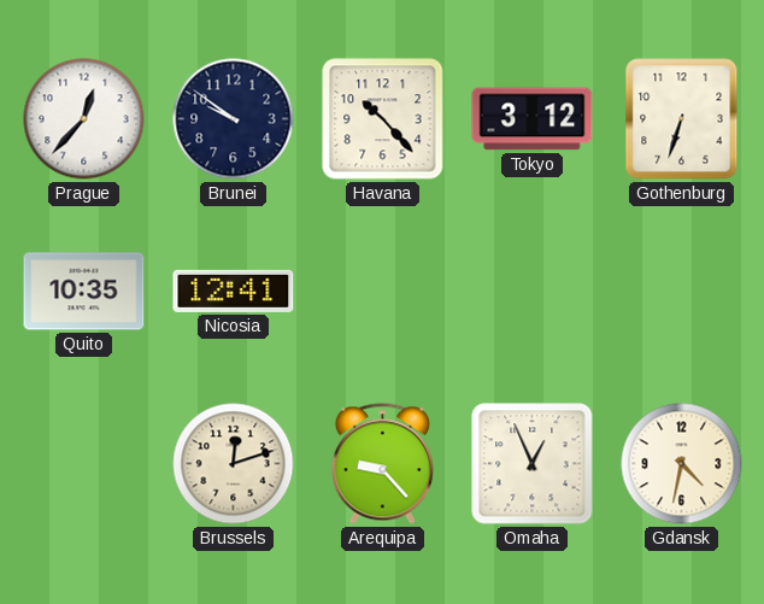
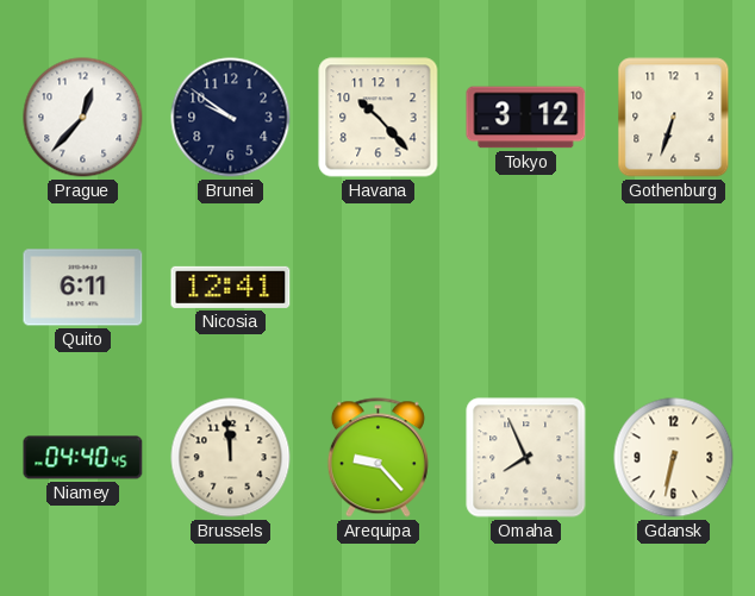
Quito: 10:35 -> 6:11
Niamey: none -> 04:40
Brussels: 12:12 -> 11:59
Omaha: 12:56 -> 7:56
Gdansk: 4:32 -> 6:32
